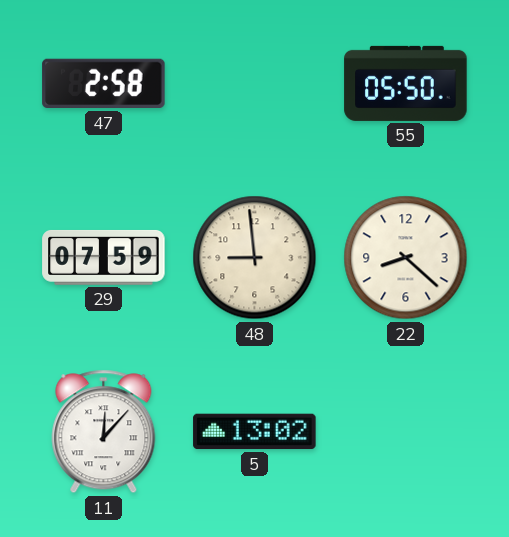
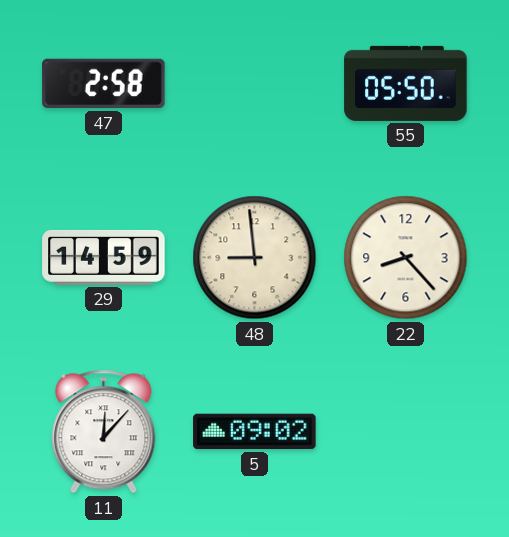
29: 07:59 -> 14:59
22: 8:22 -> 8:23
5: 13:02 -> 09:02
